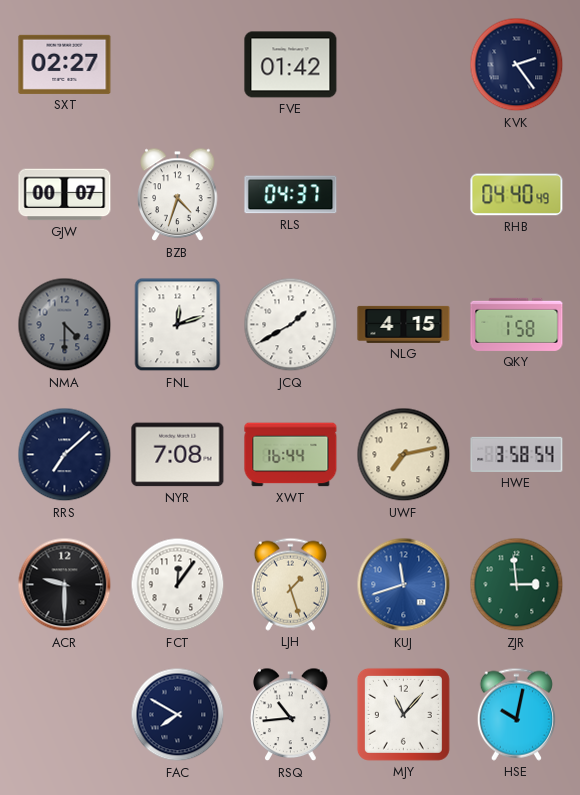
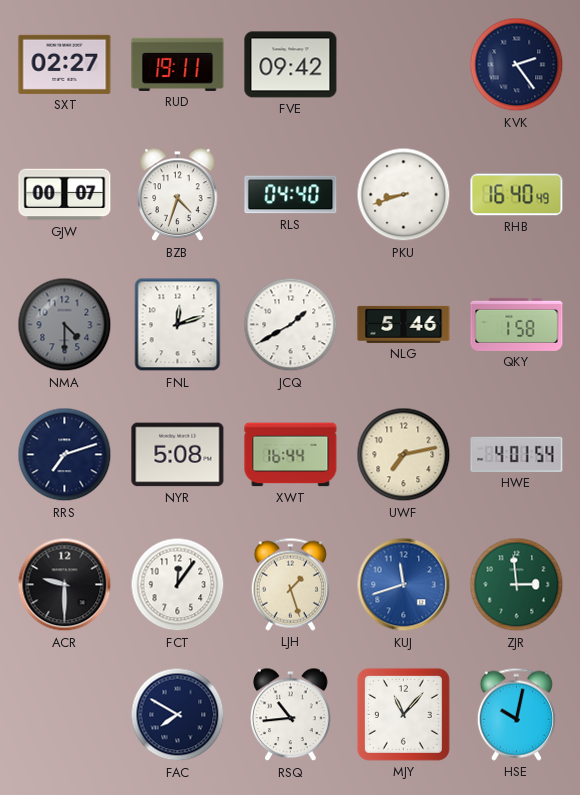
RUD: none -> 19:11
FVE: 01:42 -> 09:42
RLS: 04:37 -> 04:40
PKU: none -> 8:42
RHB: 04:40 -> 16:40
NLG: 4:15 -> 5:46
RRS: 7:08 -> 7:12
NYR: 7:08 -> 5:08
HWE: 3:58 -> 4:01
